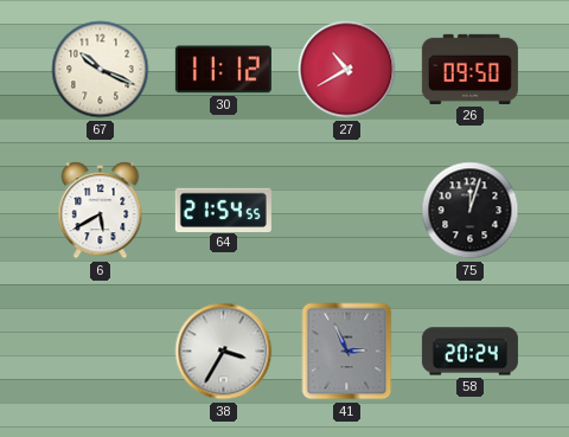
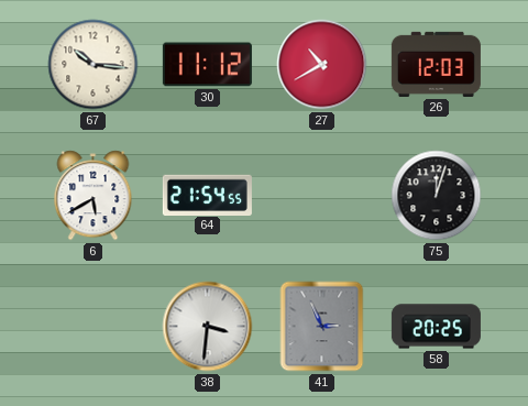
67: 10:19 -> 10:16
26: 09:50 -> 12:03
38: 3:35 -> 3:31
58: 20:24 -> 20:25
